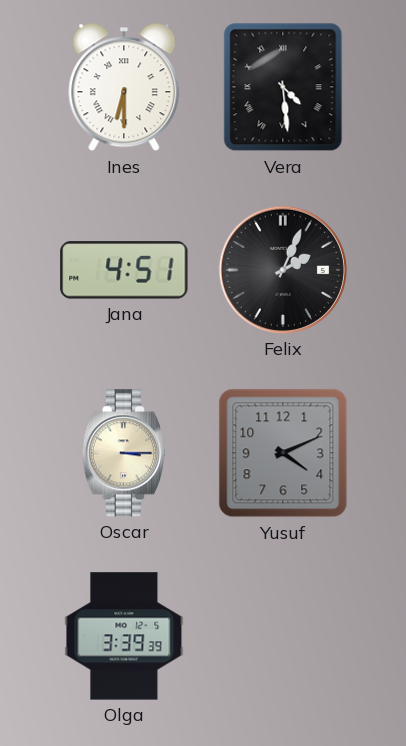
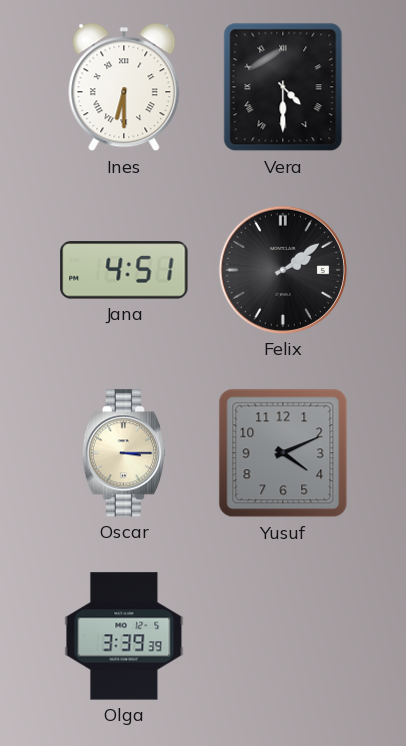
Vera: 4:29 -> 4:30
Felix: 2:04 -> 2:09
